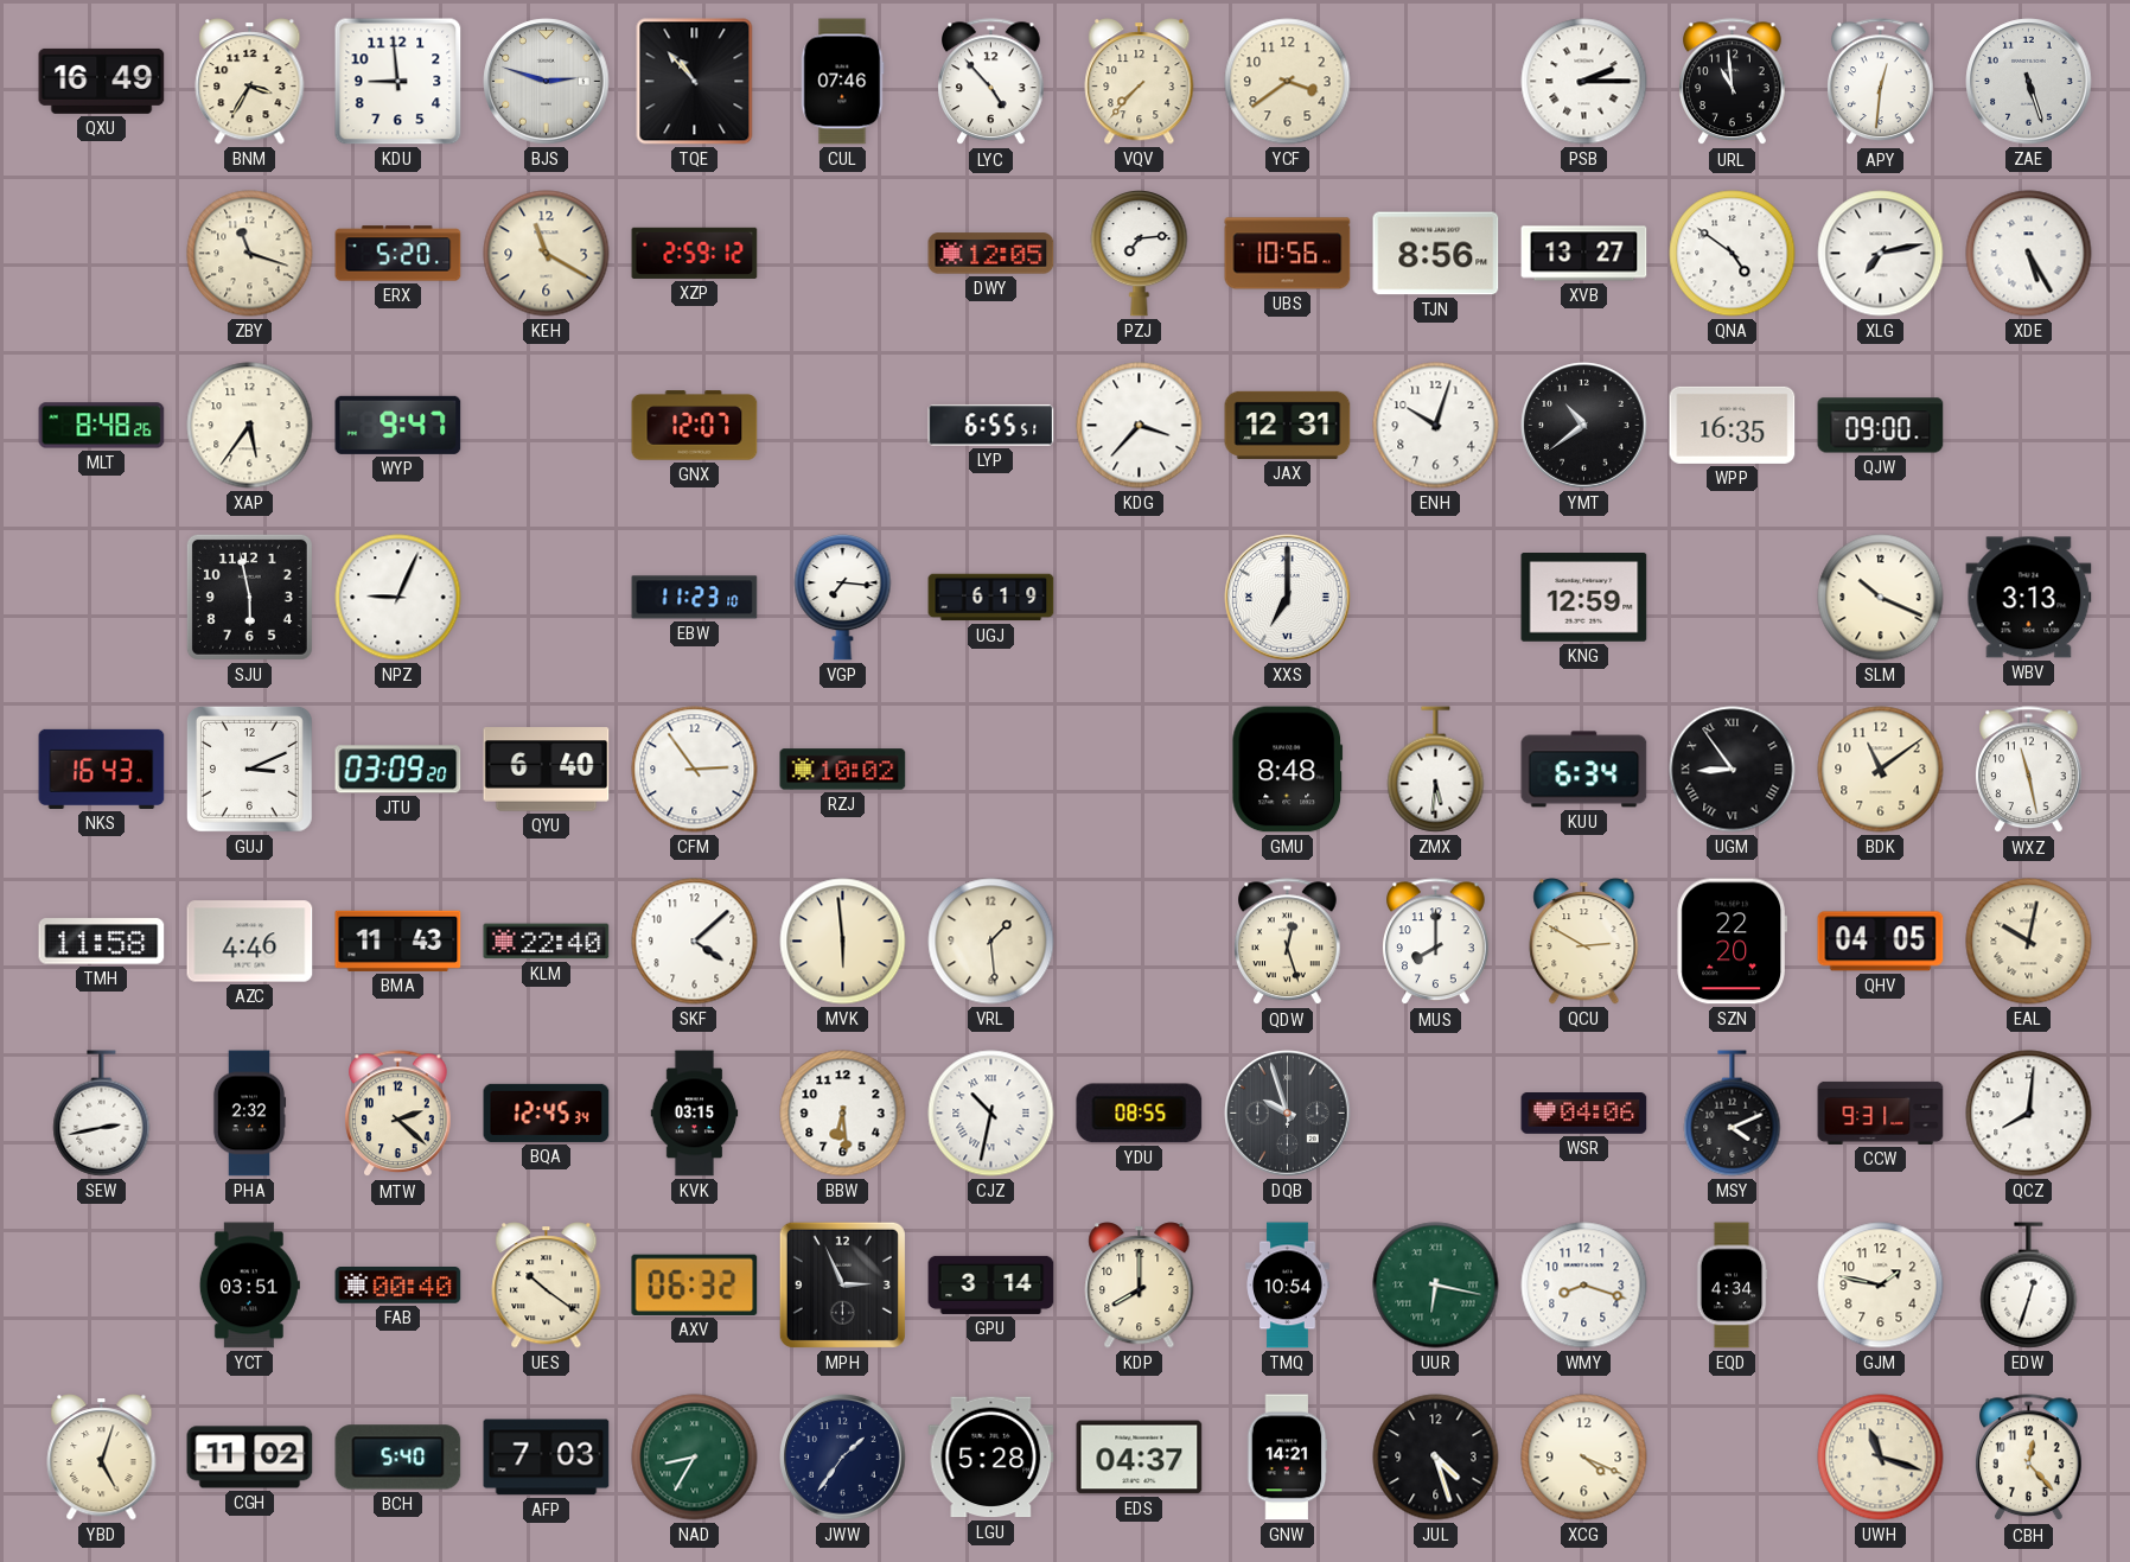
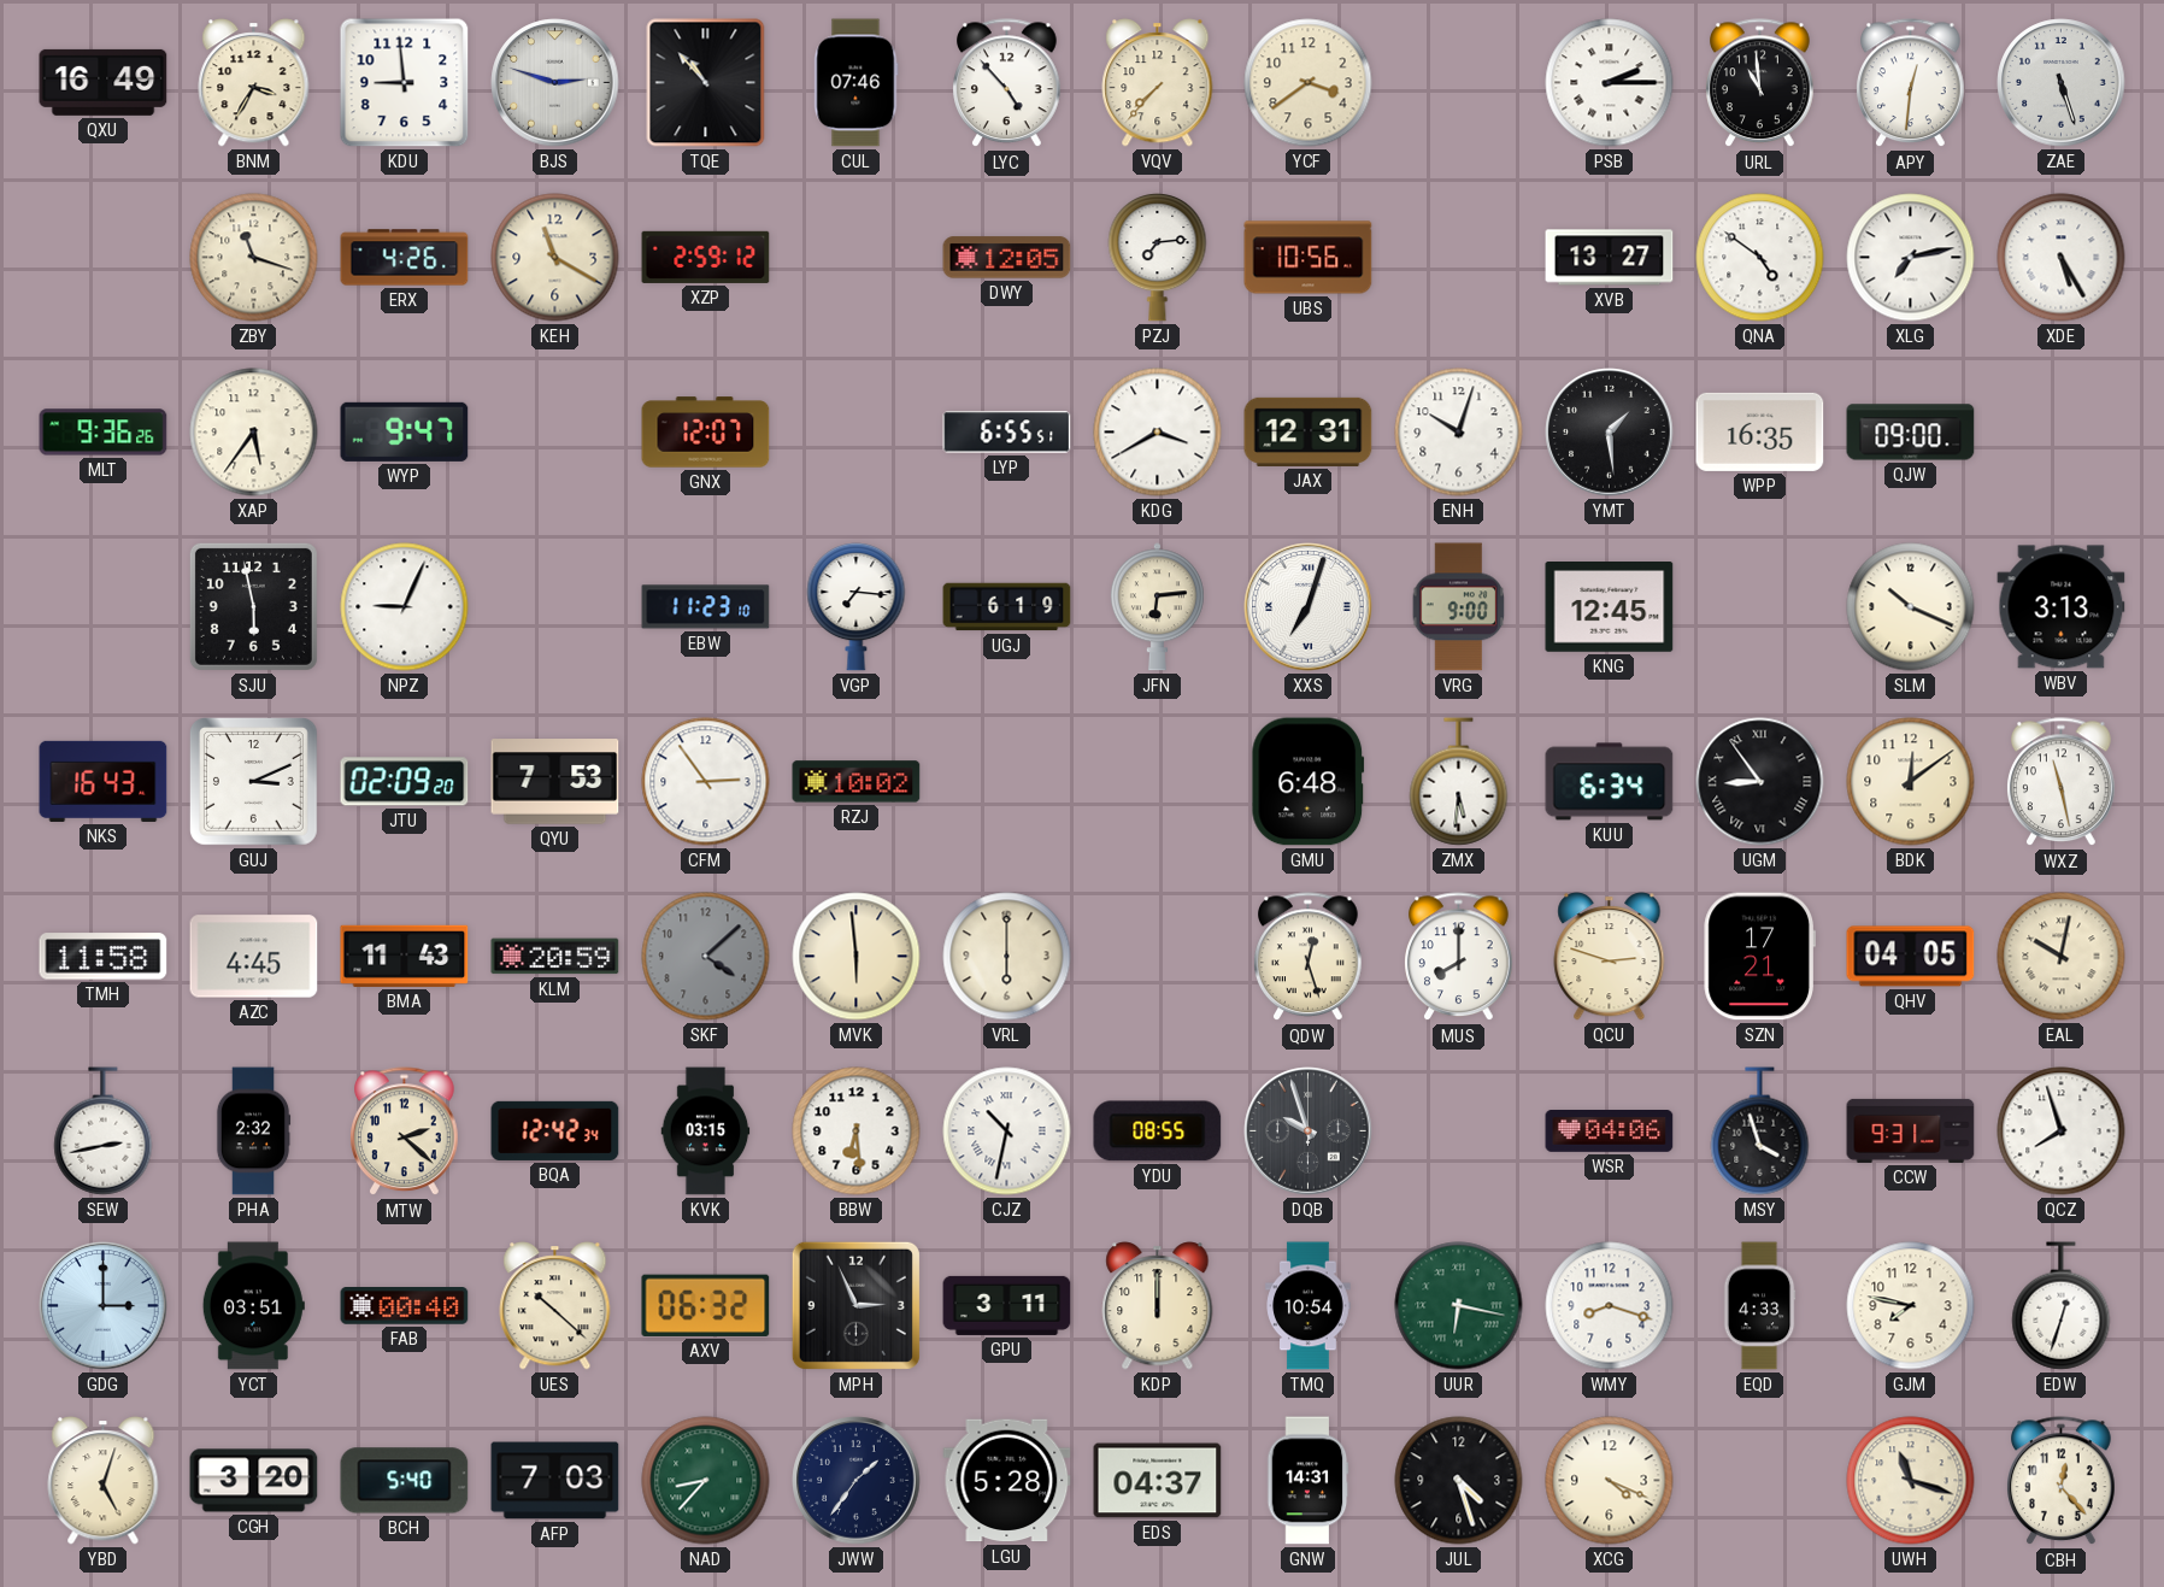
ERX: 5:20 -> 4:26
TJN: 8:56 -> none
MLT: 8:48 -> 9:36
KDG: 3:37 -> 3:40
YMT: 10:39 -> 1:29
JFN: none -> 6:14
XXS: 7:00 -> 7:03
VRG: none -> 9:00
KNG: 12:59 -> 12:45
JTU: 03:09 -> 02:09
QYU: 6:40 -> 7:53
GMU: 8:48 -> 6:48
BDK: 11:09 -> 12:09
AZC: 4:46 -> 4:45
KLM: 22:40 -> 20:59
SKF dial: white -> grey
VRL: 1:29 -> 6:00
QCU: 2:50 -> 2:48
SZN: 22:20 -> 17:21
BQA: 12:45 -> 12:42
MSY: 4:11 -> 3:57
QCZ: 8:01 -> 7:57
GDG: none -> 3:00
UES: 10:21 -> 10:22
GPU: 3:14 -> 3:11
KDP: 8:00 -> 12:00
EQD: 4:34 -> 4:33
GJM: 1:47 -> 7:47
CGH: 11:02 -> 3:20
NAD: 8:35 -> 8:37
GNW: 14:21 -> 14:31
